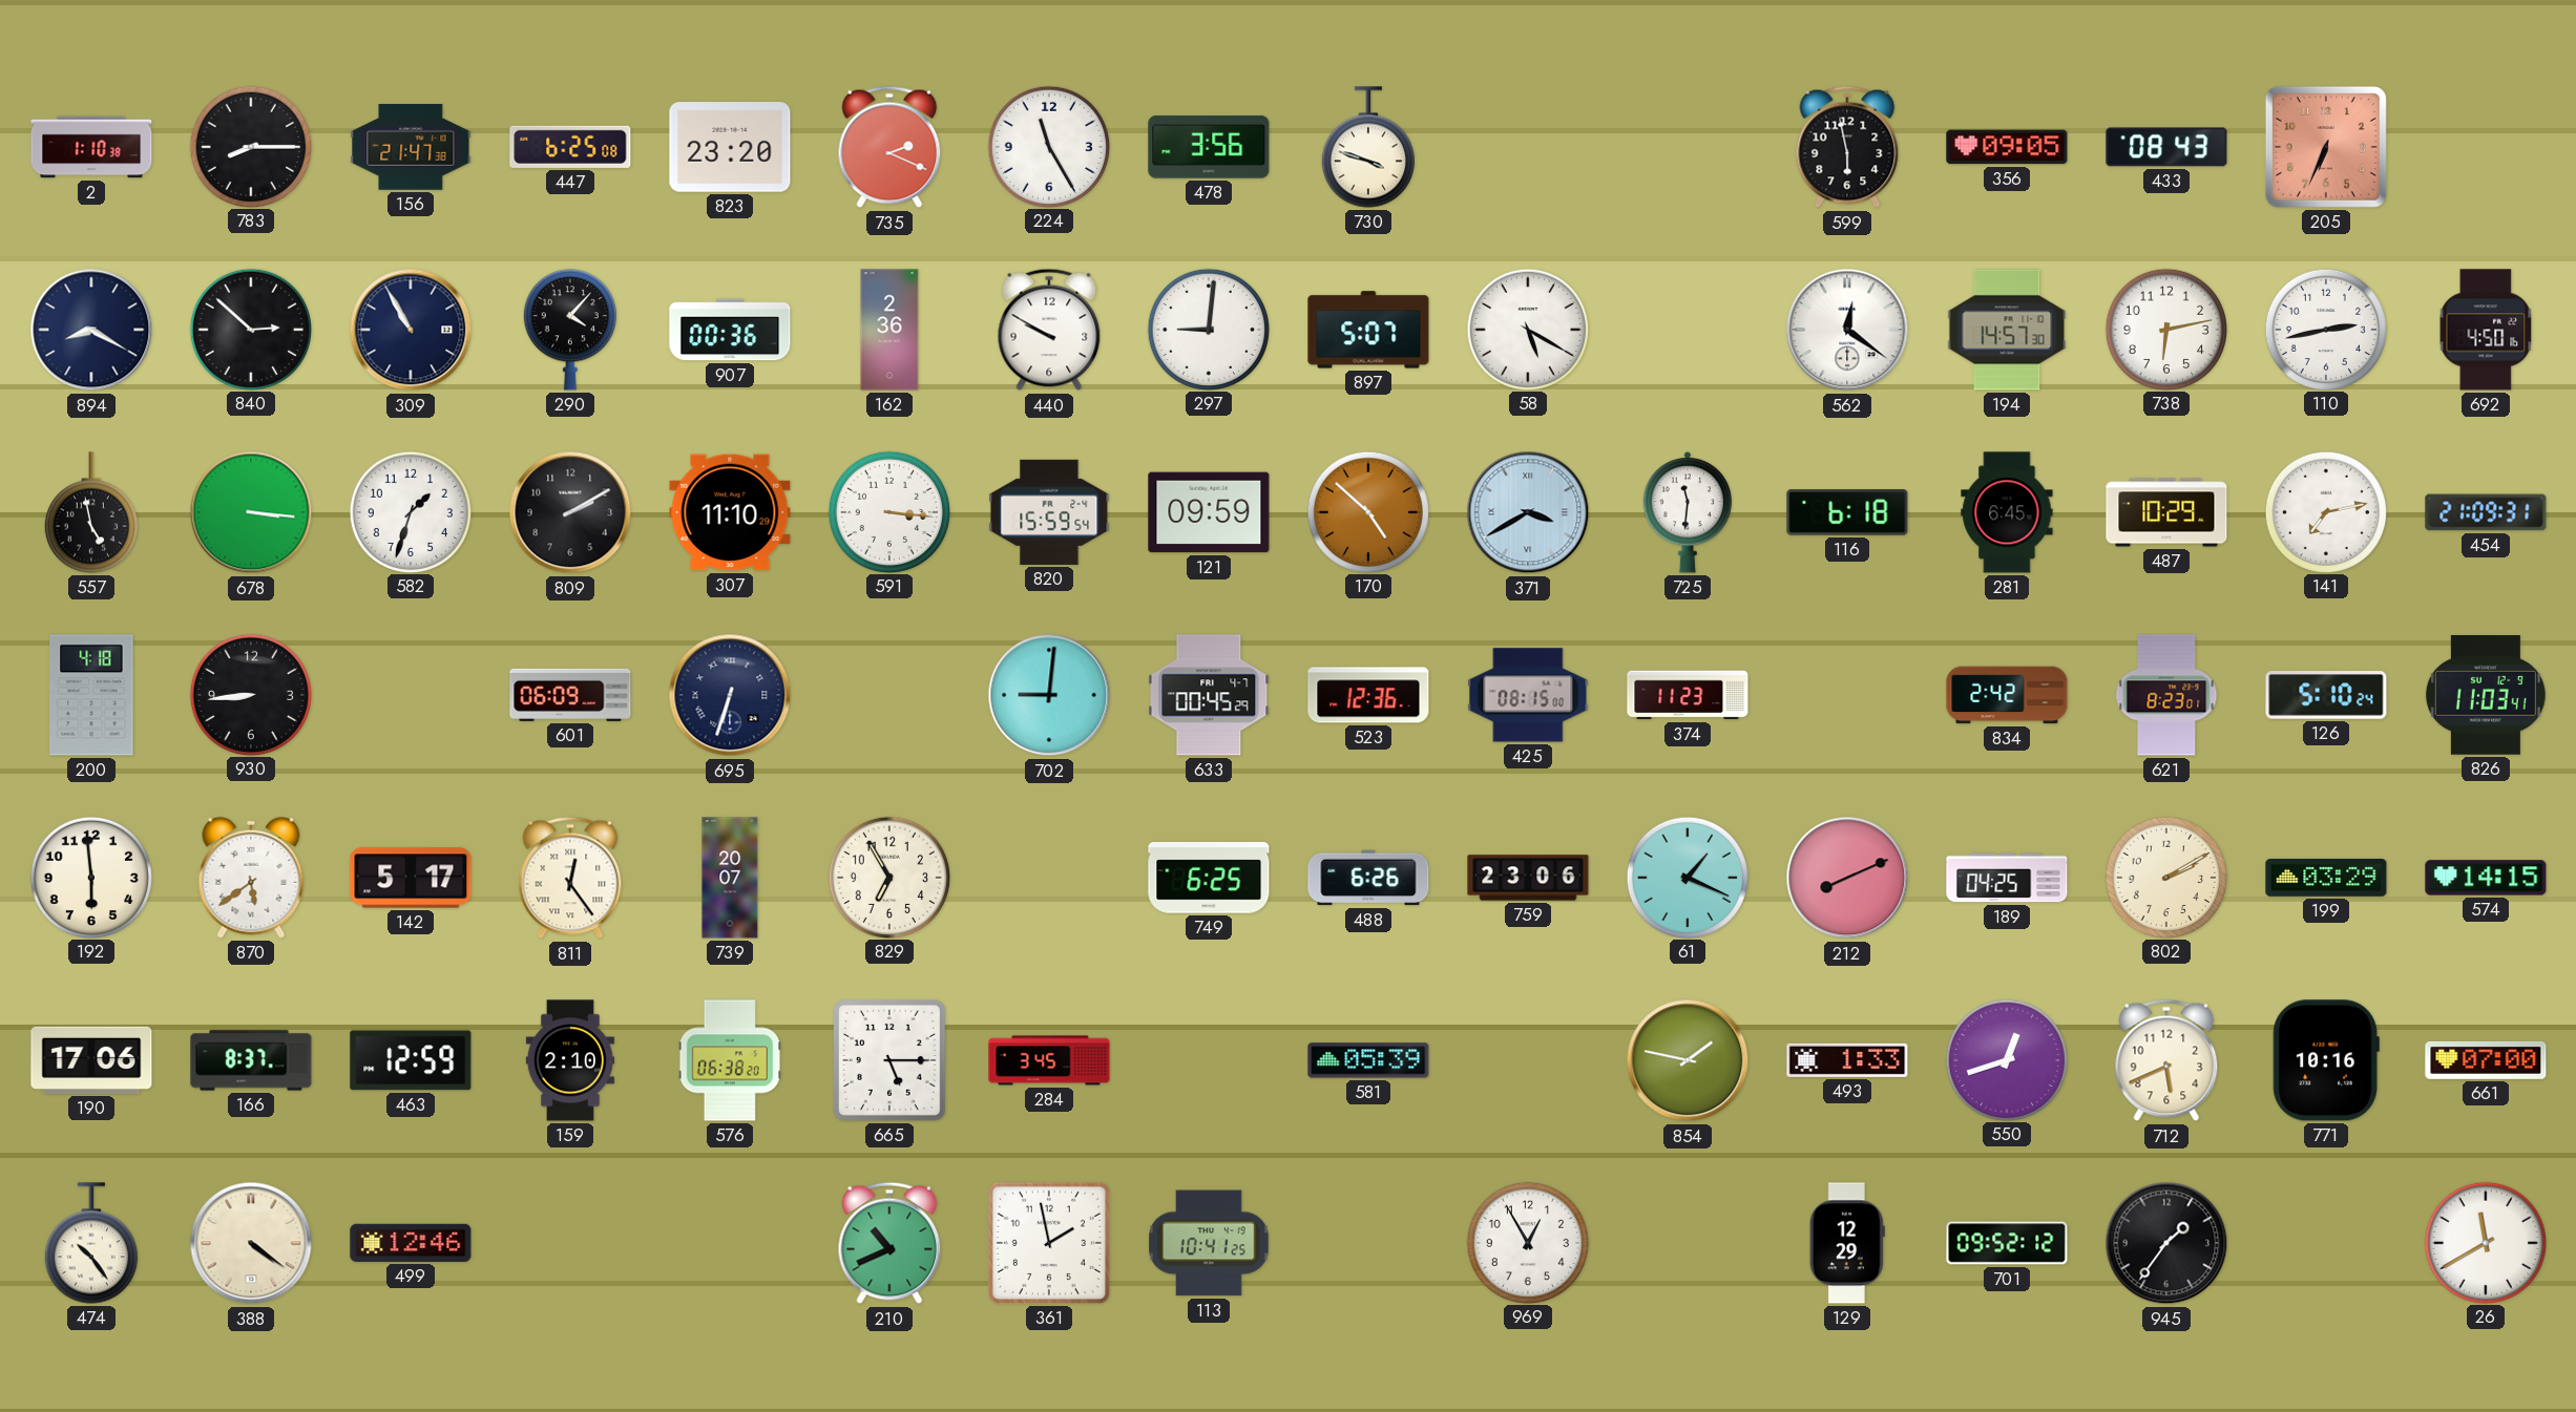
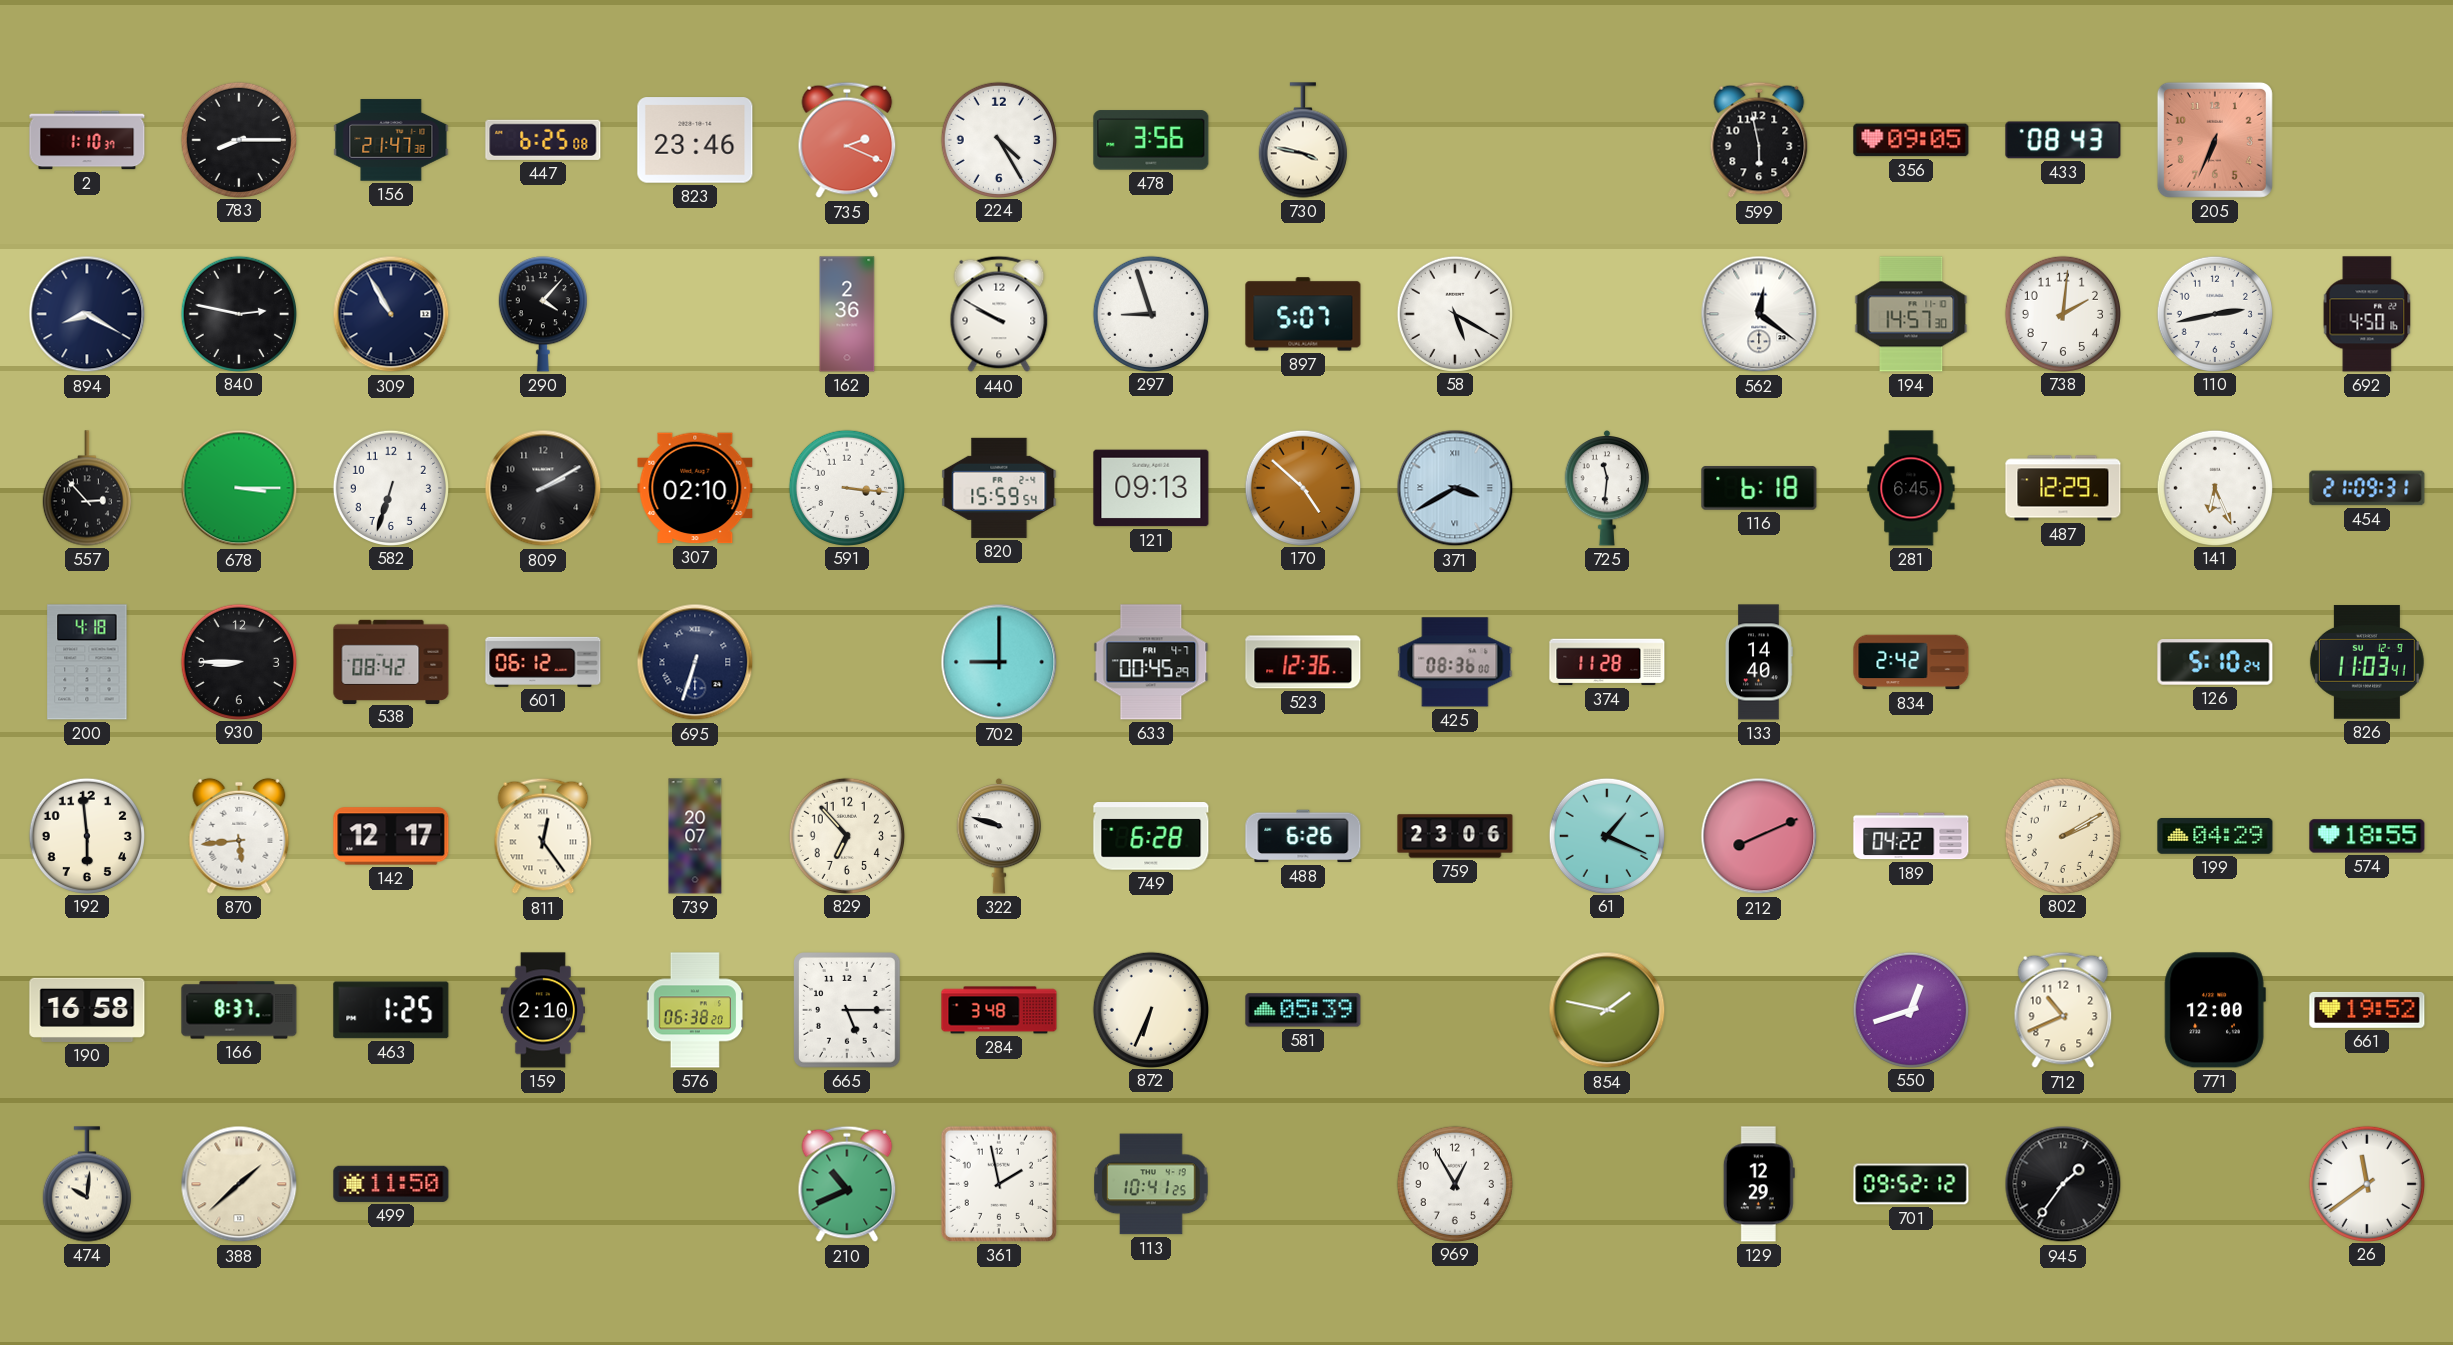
2: 1:10:38 -> 1:10:37
823: 23:20 -> 23:46
224: 11:25 -> 4:25
730: 3:48 -> 3:47
840: 2:52 -> 2:47
907: 00:36 -> none
297: 9:01 -> 8:57
738: 6:13 -> 2:01
557: 4:58 -> 2:53
678: 3:16 -> 3:15
582: 1:33 -> 6:33
307: 11:10 -> 02:10
121: 09:59 -> 09:13
487: 10:29 -> 12:29
141: 7:13 -> 6:26
930: 8:44 -> 8:45
538: none -> 08:42
601: 06:09 -> 06:12
702: 9:01 -> 9:00
425: 08:15 -> 08:36
374: 11:23 -> 11:28
133: none -> 14:40
621: 8:23 -> none
870: 5:39 -> 5:44
142: 5:17 -> 12:17
829: 6:55 -> 6:53
322: none -> 9:48
749: 6:25 -> 6:28
189: 04:25 -> 04:22
199: 03:29 -> 04:29
574: 14:15 -> 18:55
190: 17:06 -> 16:58
463: 12:59 -> 1:25
284: 3:45 -> 3:48
872: none -> 6:34
493: 1:33 -> none
712: 5:41 -> 10:41
771: 10:16 -> 12:00
661: 07:00 -> 19:52
474: 10:24 -> 10:01
388: 4:21 -> 1:38
499: 12:46 -> 11:50
26: 11:40 -> 11:39
